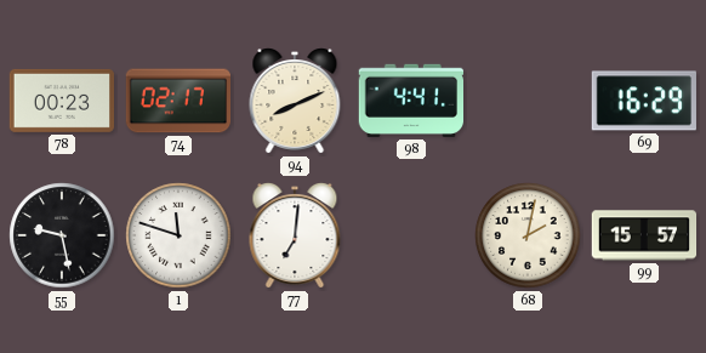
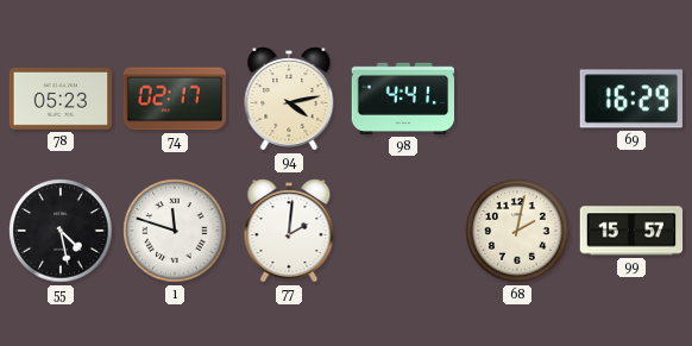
78: 00:23 -> 05:23
94: 8:11 -> 4:13
55: 9:28 -> 4:28
77: 7:01 -> 2:01
